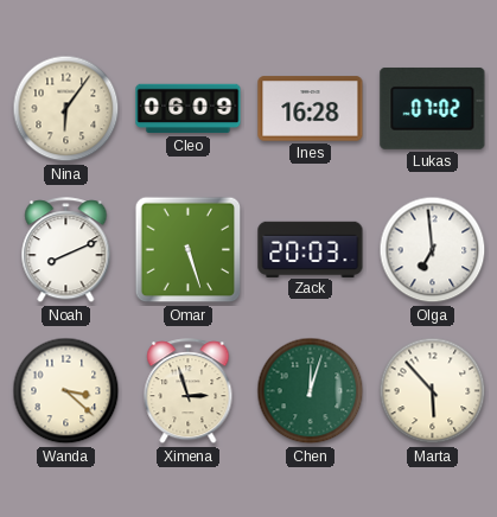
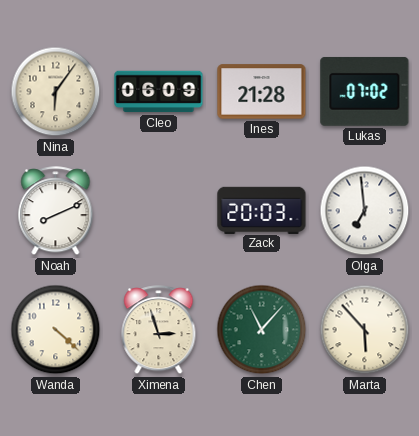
Ines: 16:28 -> 21:28
Omar: 5:27 -> none
Wanda: 3:22 -> 4:22
Chen: 12:03 -> 11:07
